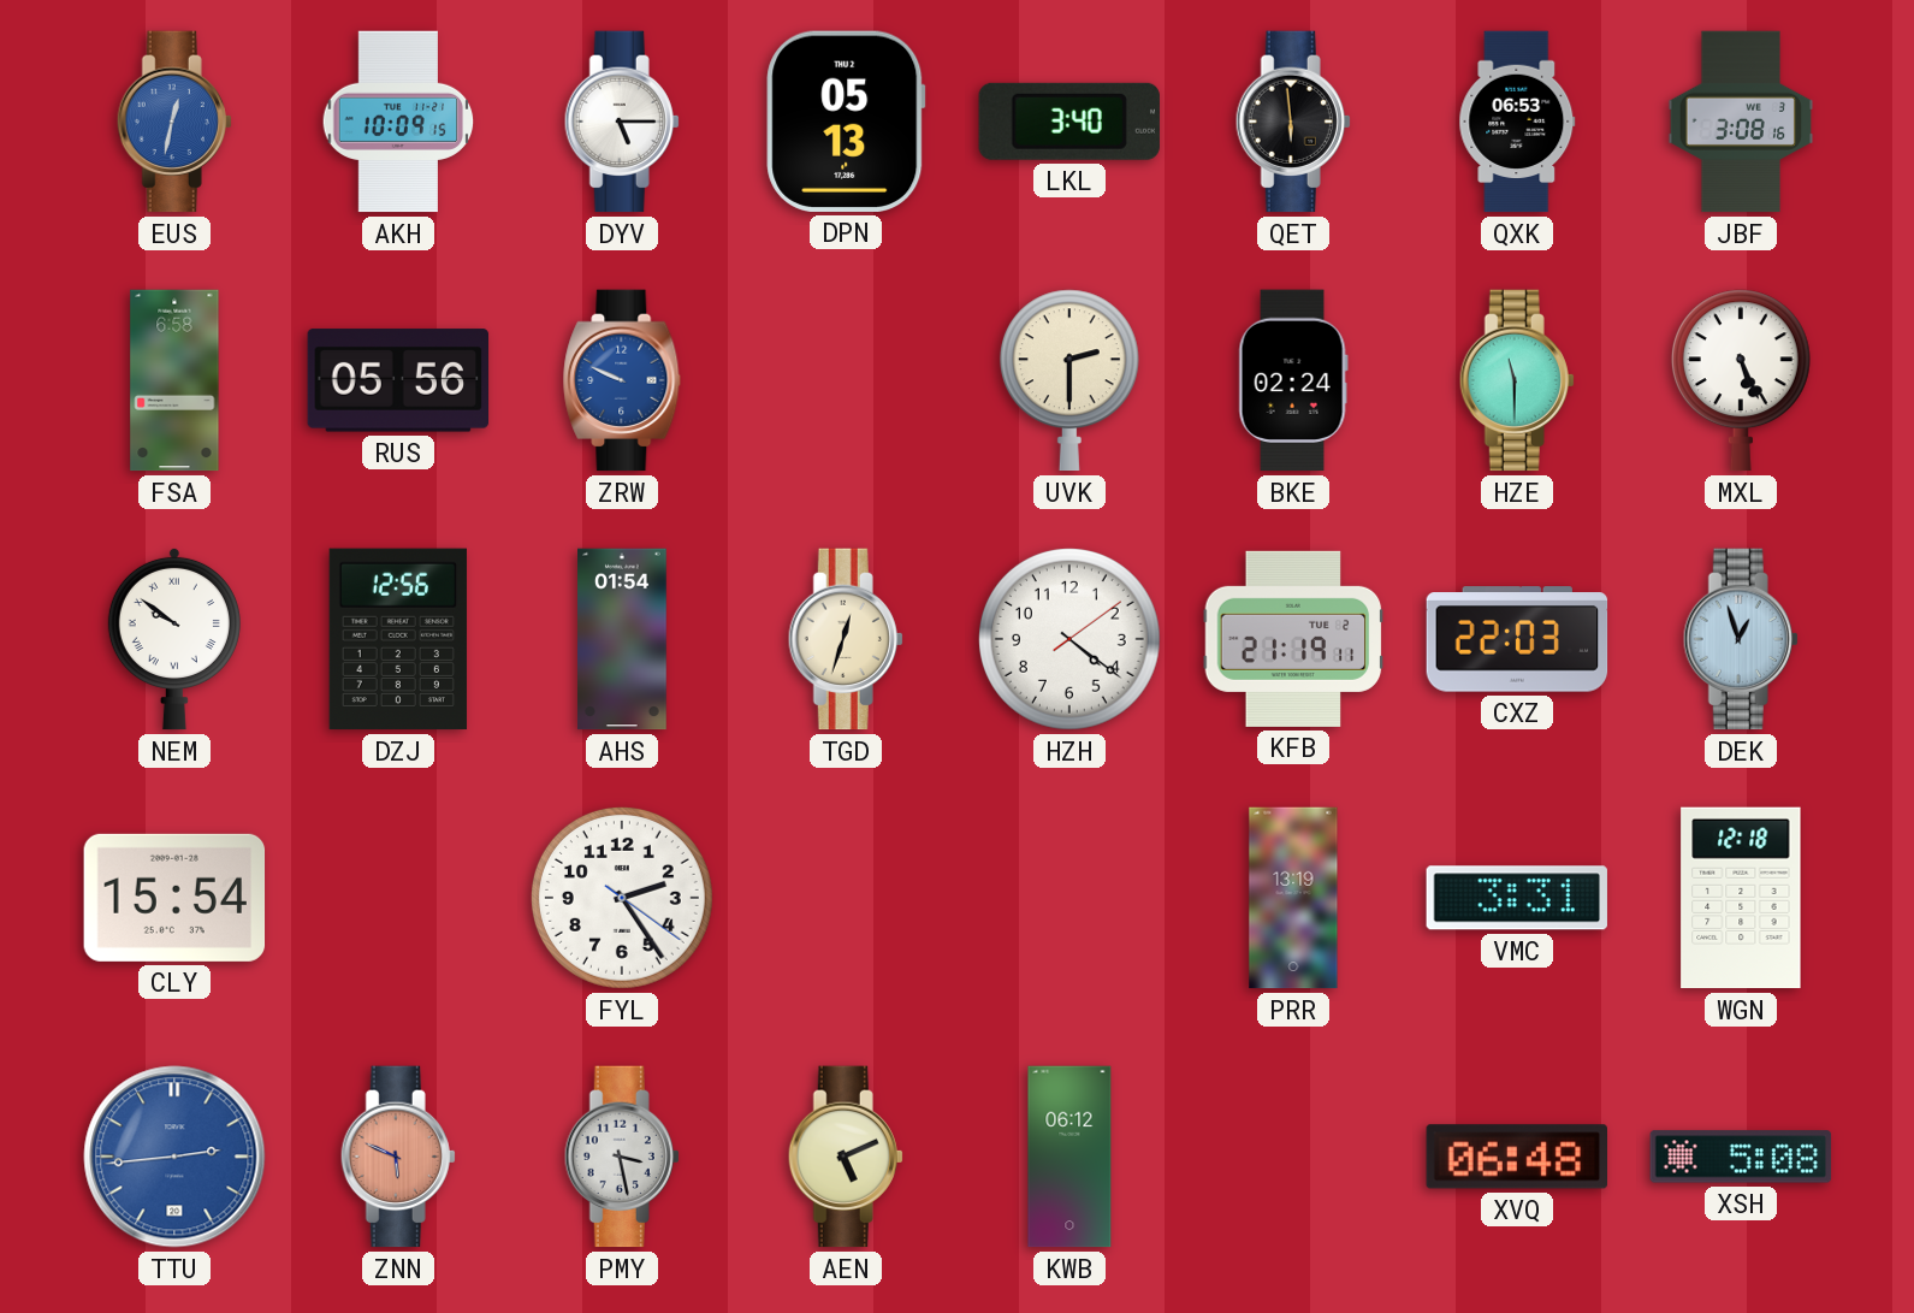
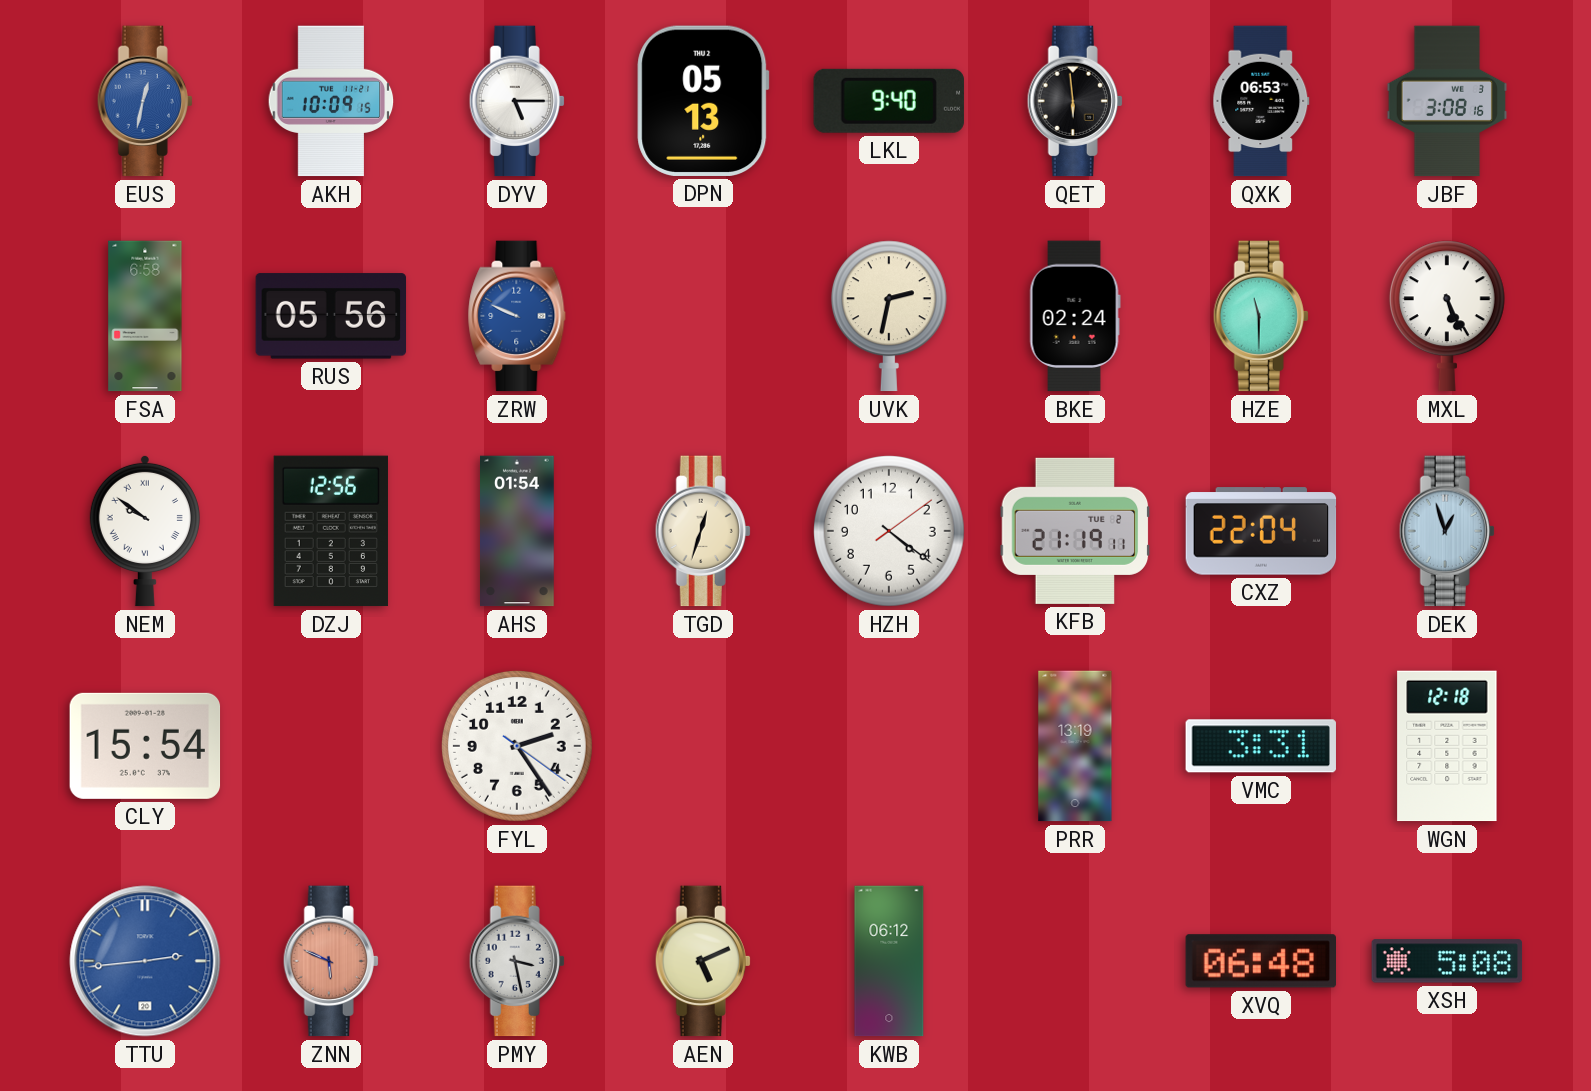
LKL: 3:40 -> 9:40
UVK: 2:30 -> 2:32
CXZ: 22:03 -> 22:04
